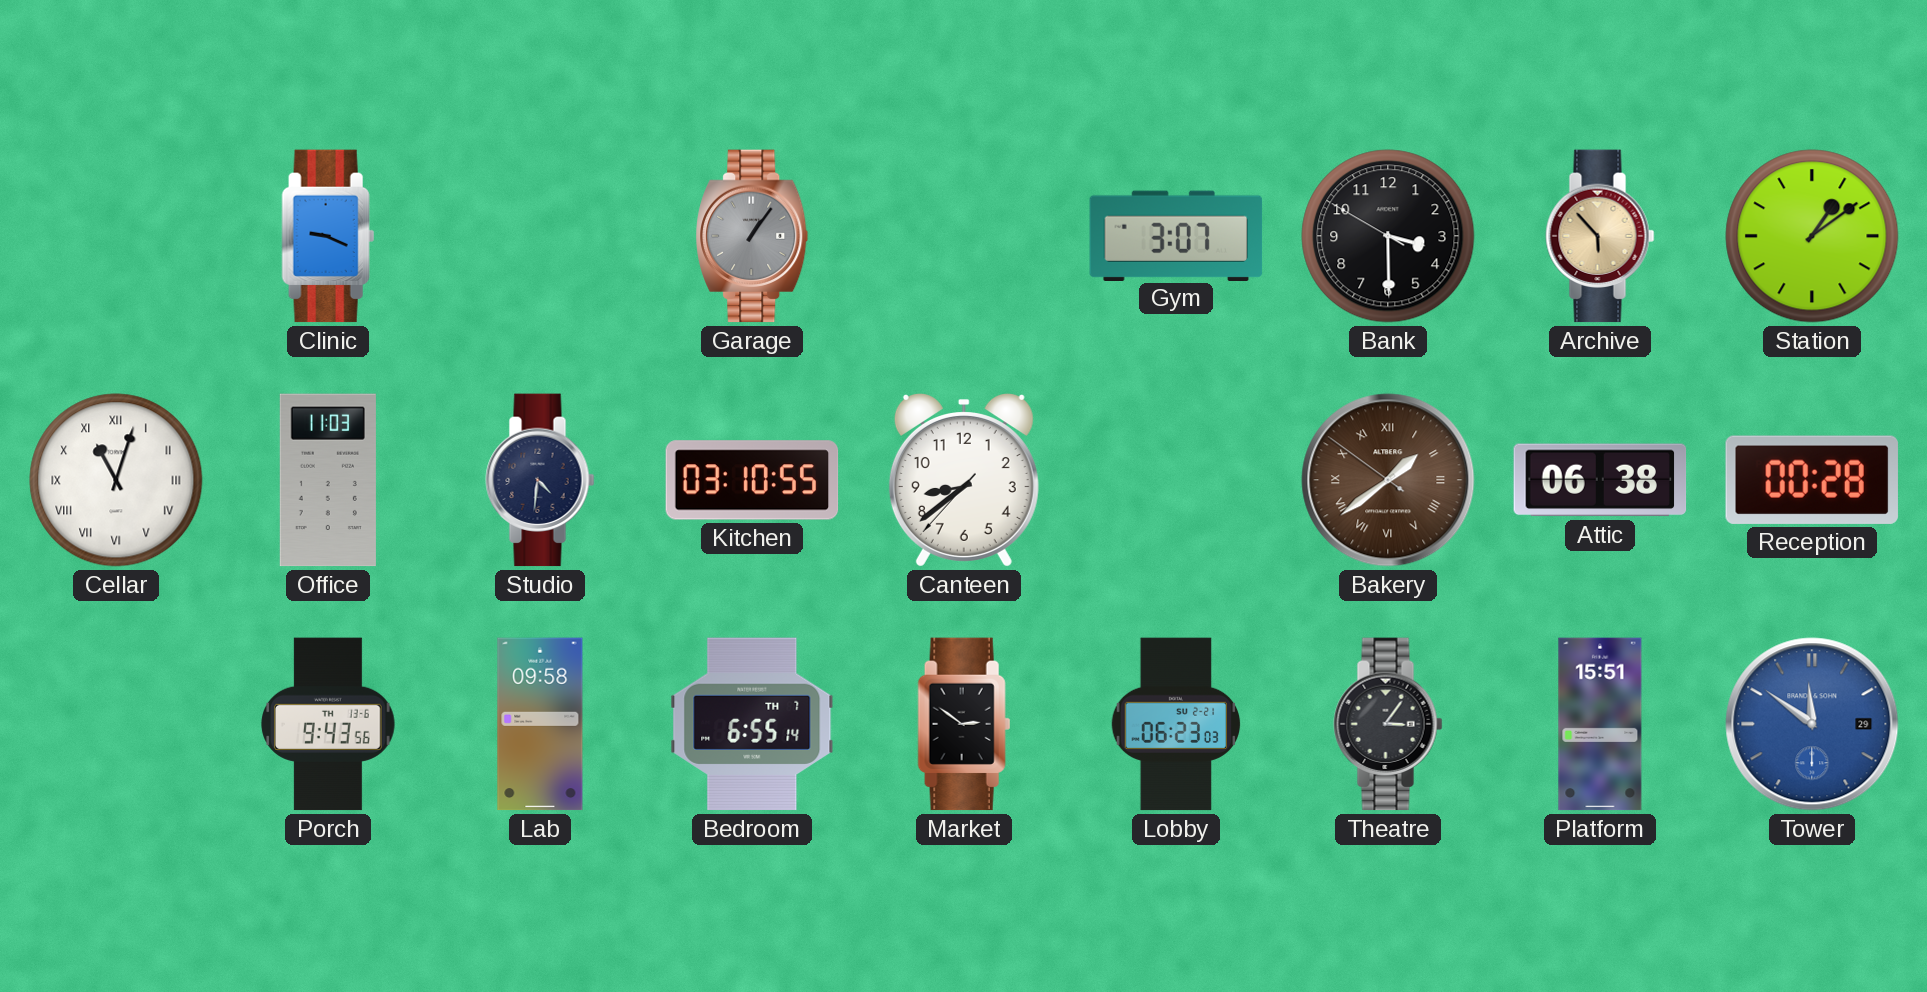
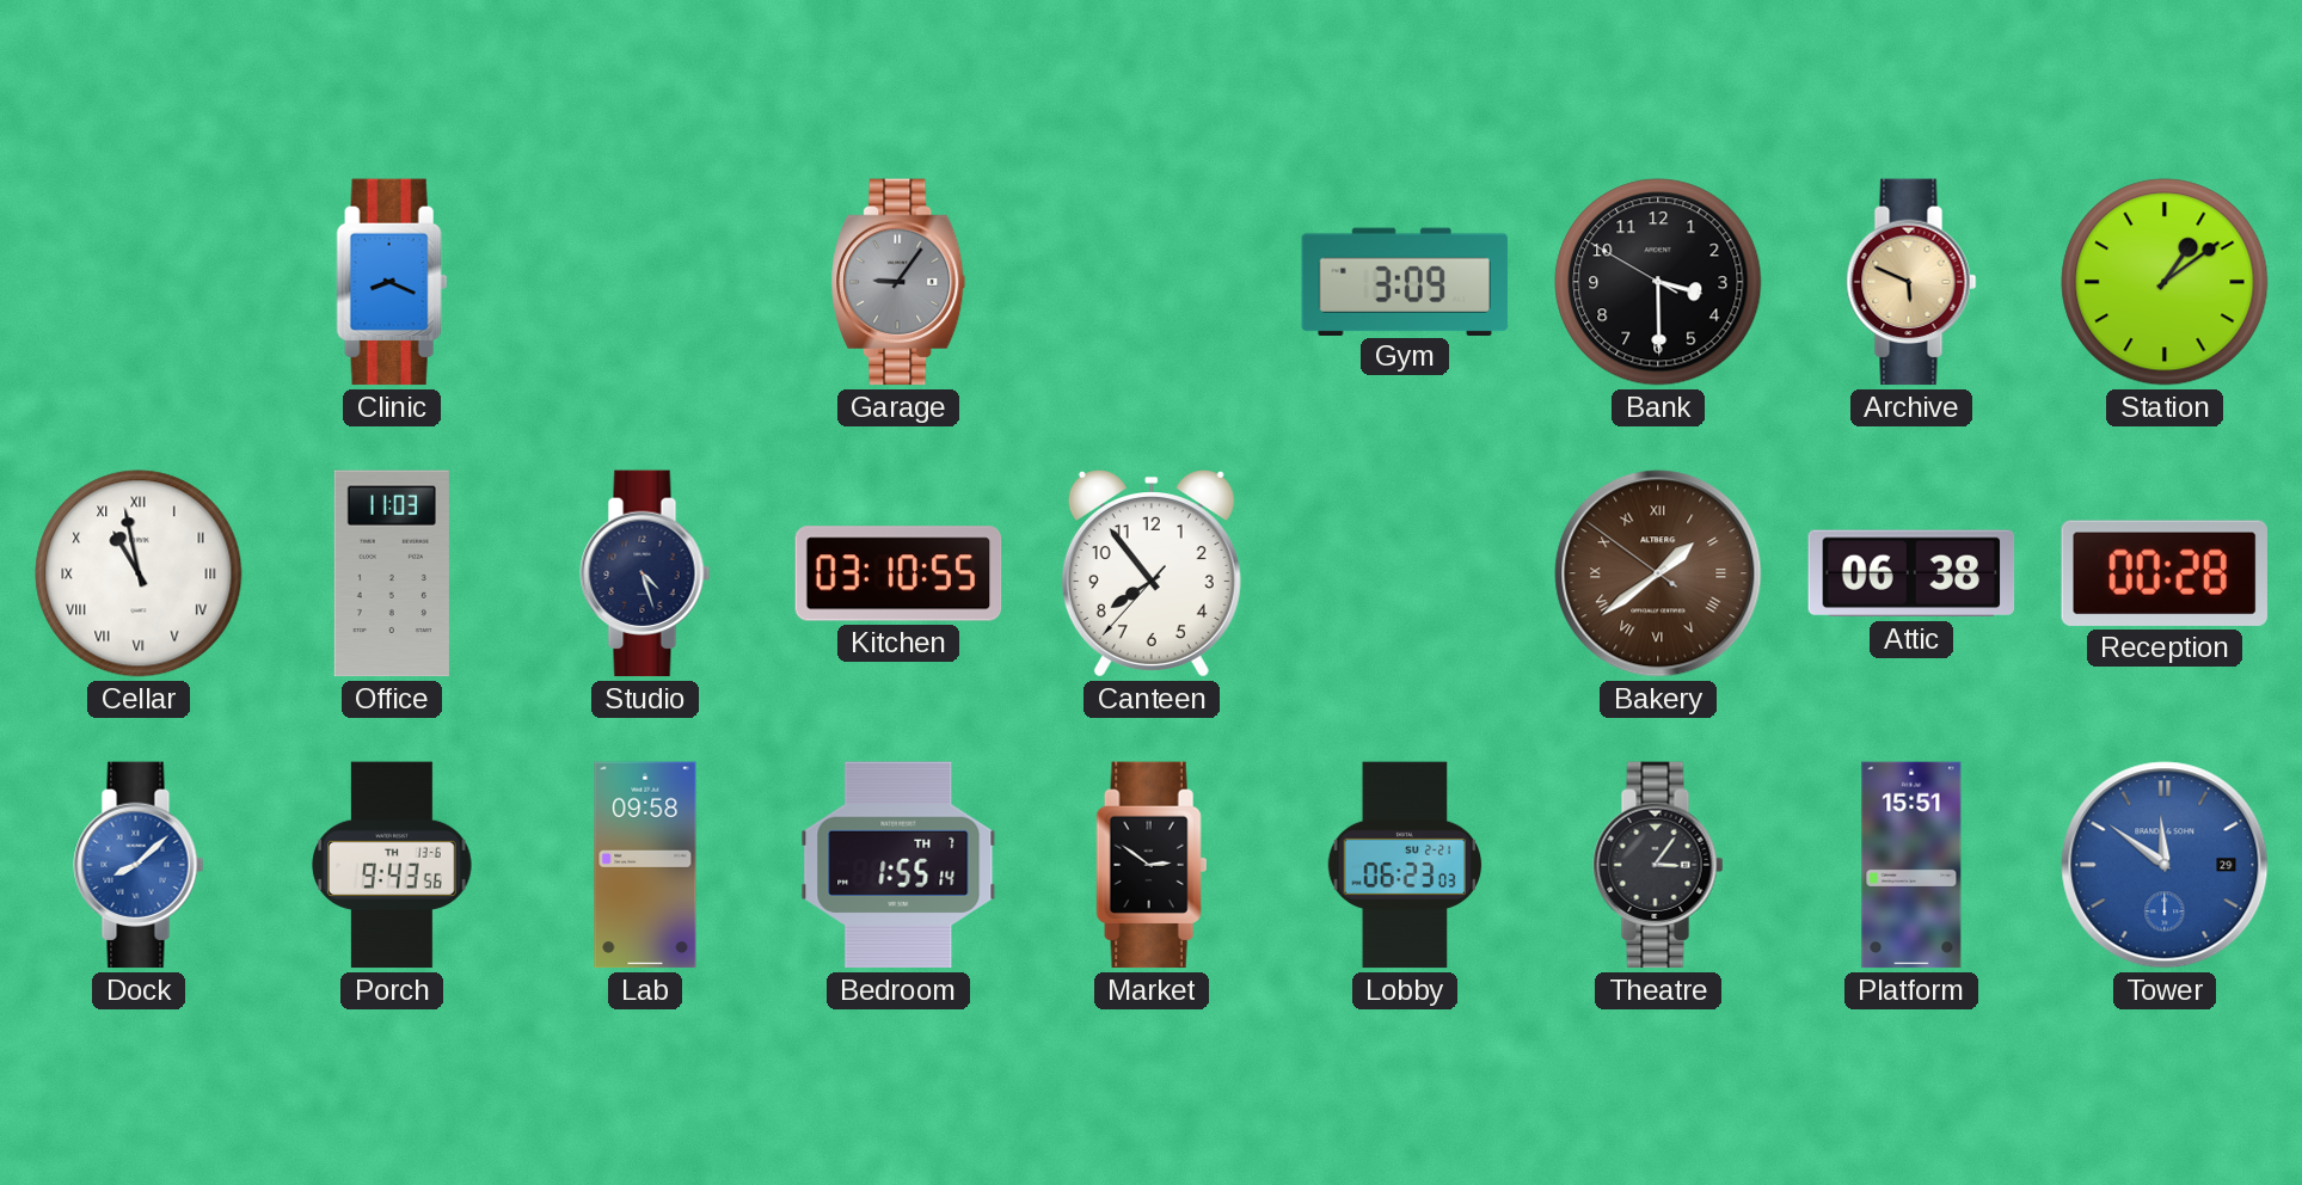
Clinic: 9:19 -> 8:19
Garage: 1:06 -> 9:06
Gym: 3:07 -> 3:09
Archive: 5:53 -> 5:49
Cellar: 11:03 -> 10:58
Studio: 4:31 -> 4:27
Canteen: 8:38 -> 7:53
Dock: none -> 8:08
Bedroom: 6:55 -> 1:55
